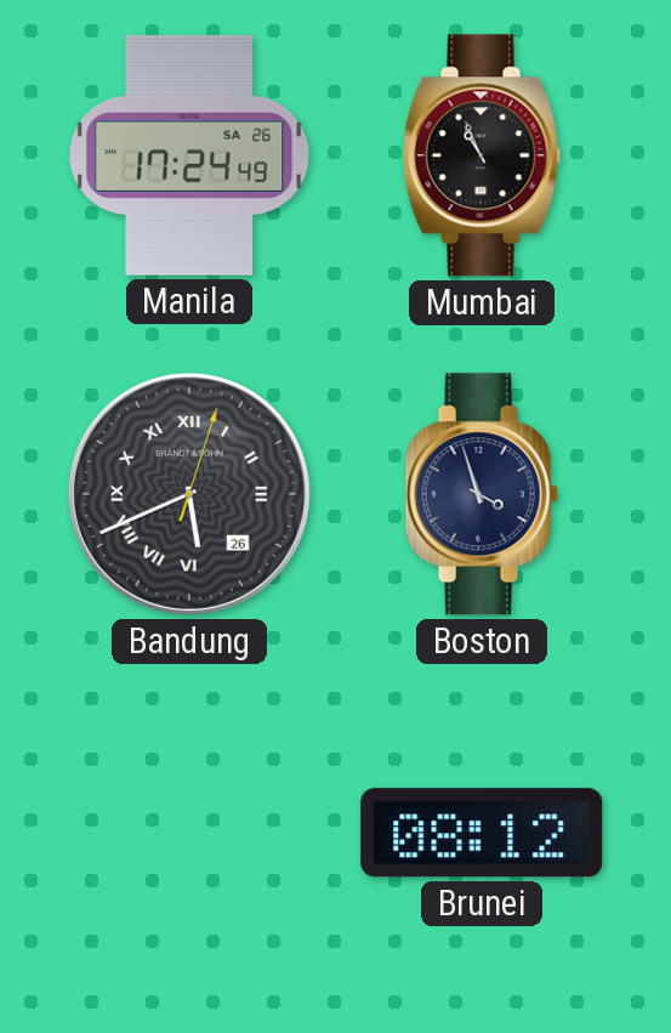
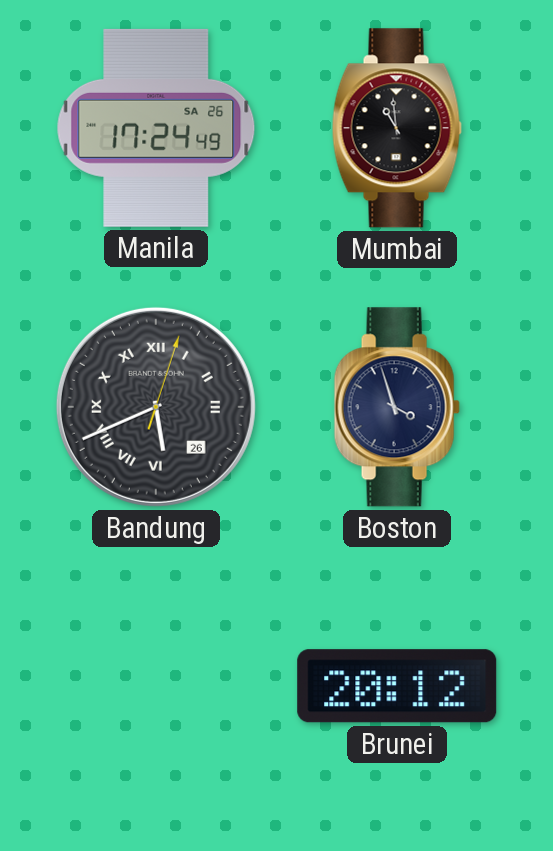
Mumbai: 10:56 -> 10:59
Brunei: 08:12 -> 20:12
